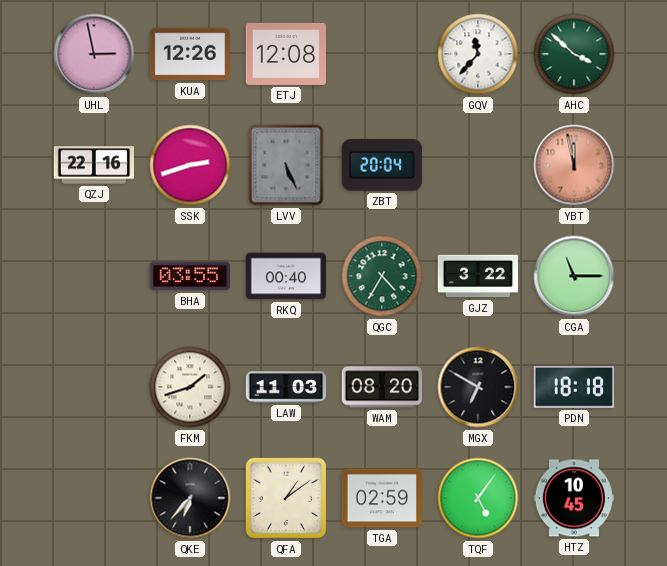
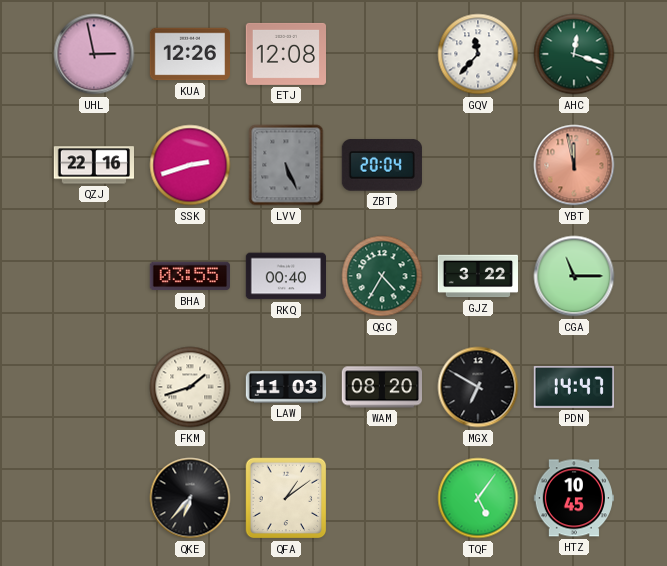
AHC: 3:52 -> 12:18
PDN: 18:18 -> 14:47
TGA: 02:59 -> none
